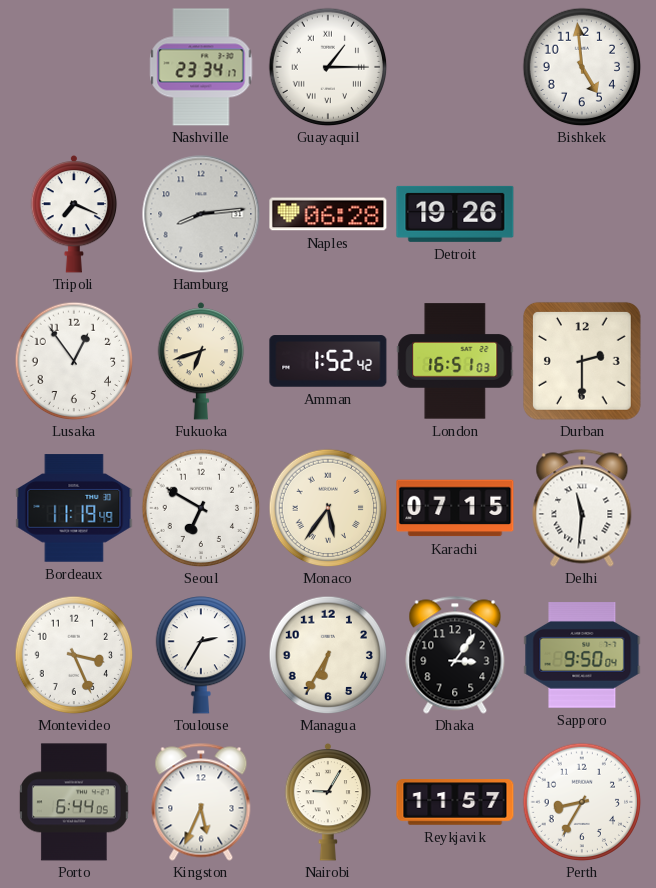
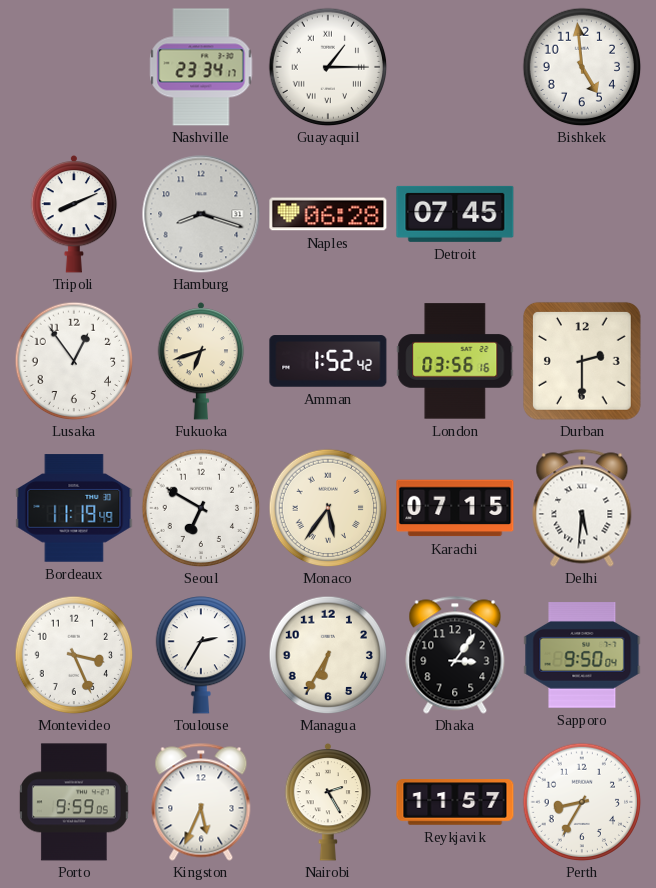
Tripoli: 7:19 -> 8:11
Hamburg: 8:14 -> 8:18
Detroit: 19:26 -> 07:45
London: 16:51 -> 03:56
Delhi: 11:31 -> 5:31
Porto: 6:44 -> 9:59
Nairobi: 9:05 -> 2:25
